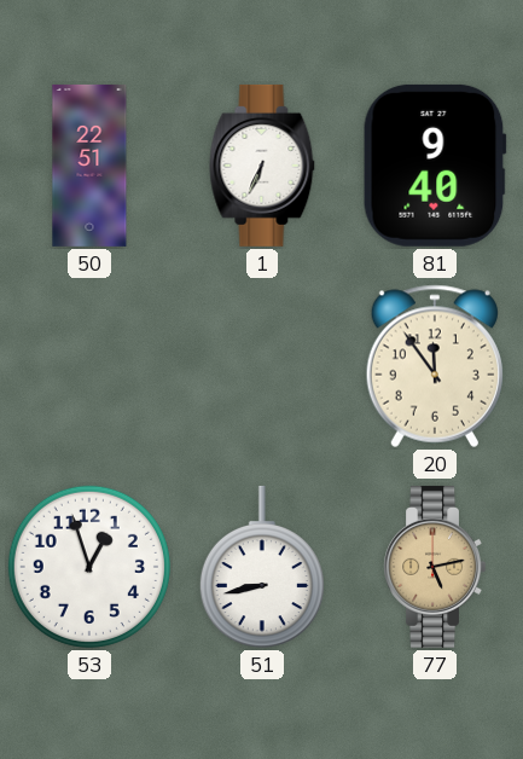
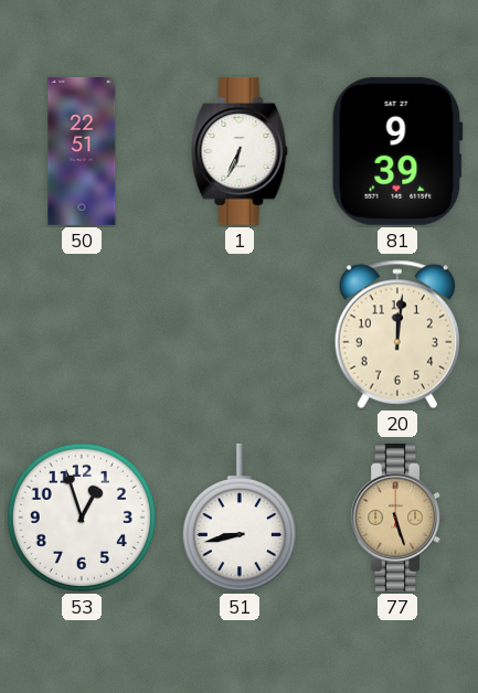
81: 9:40 -> 9:39
20: 11:54 -> 12:01
77: 5:13 -> 5:27
